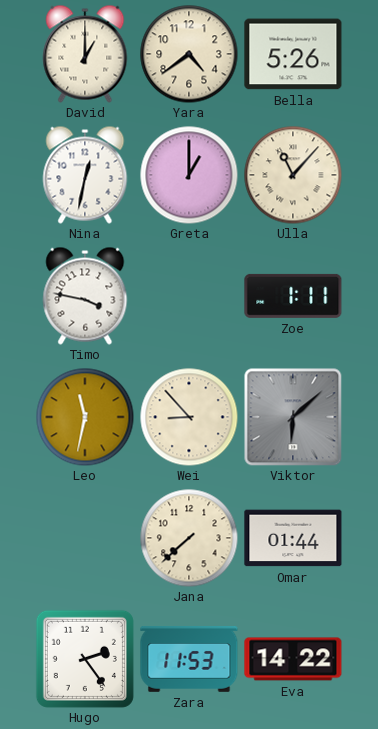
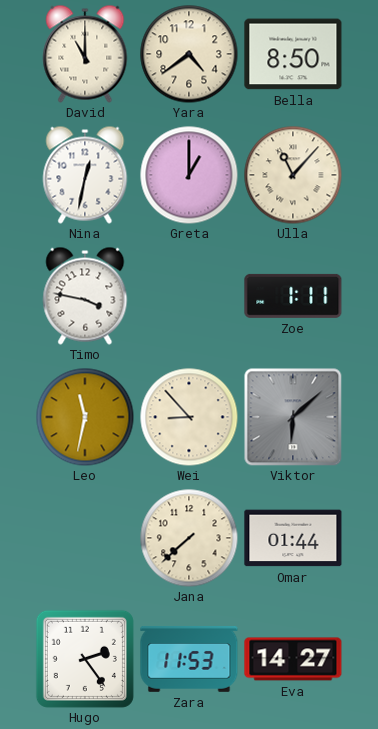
David: 1:00 -> 11:00
Bella: 5:26 -> 8:50
Eva: 14:22 -> 14:27
